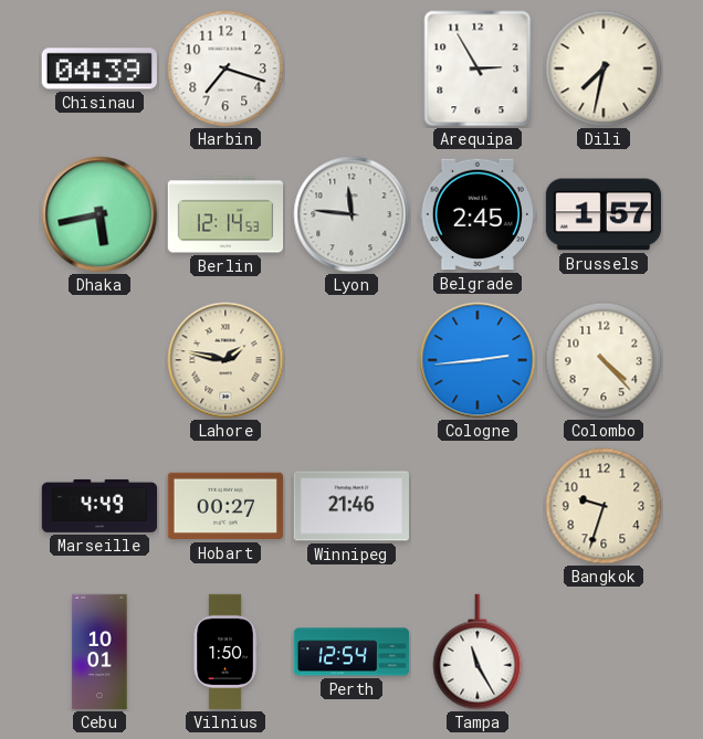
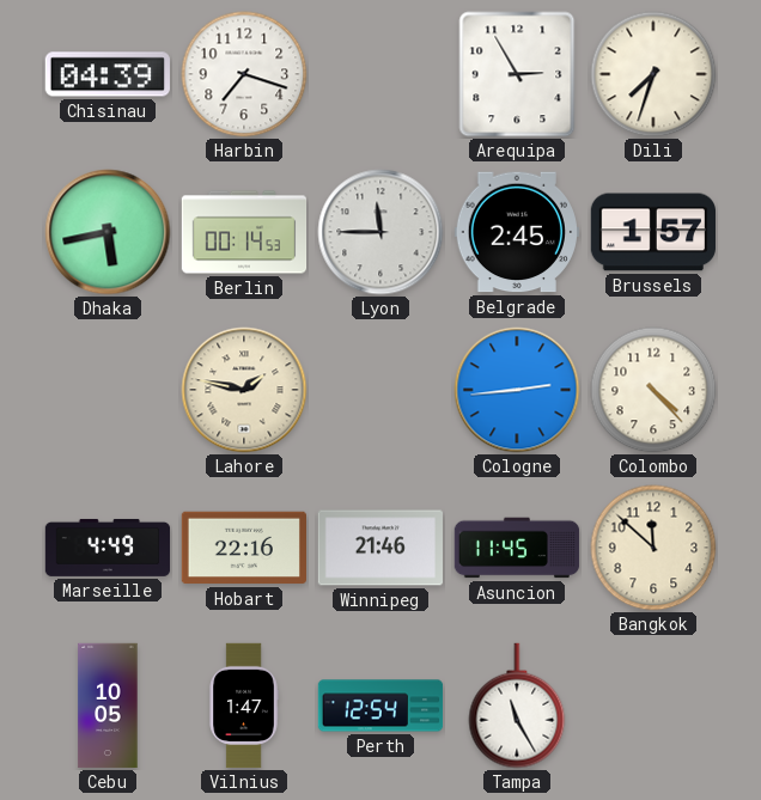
Dili: 7:32 -> 7:33
Berlin: 12:14 -> 00:14
Lyon: 11:46 -> 11:45
Hobart: 00:27 -> 22:16
Asuncion: none -> 11:45
Bangkok: 9:33 -> 11:52
Cebu: 10:01 -> 10:05
Vilnius: 1:50 -> 1:47
